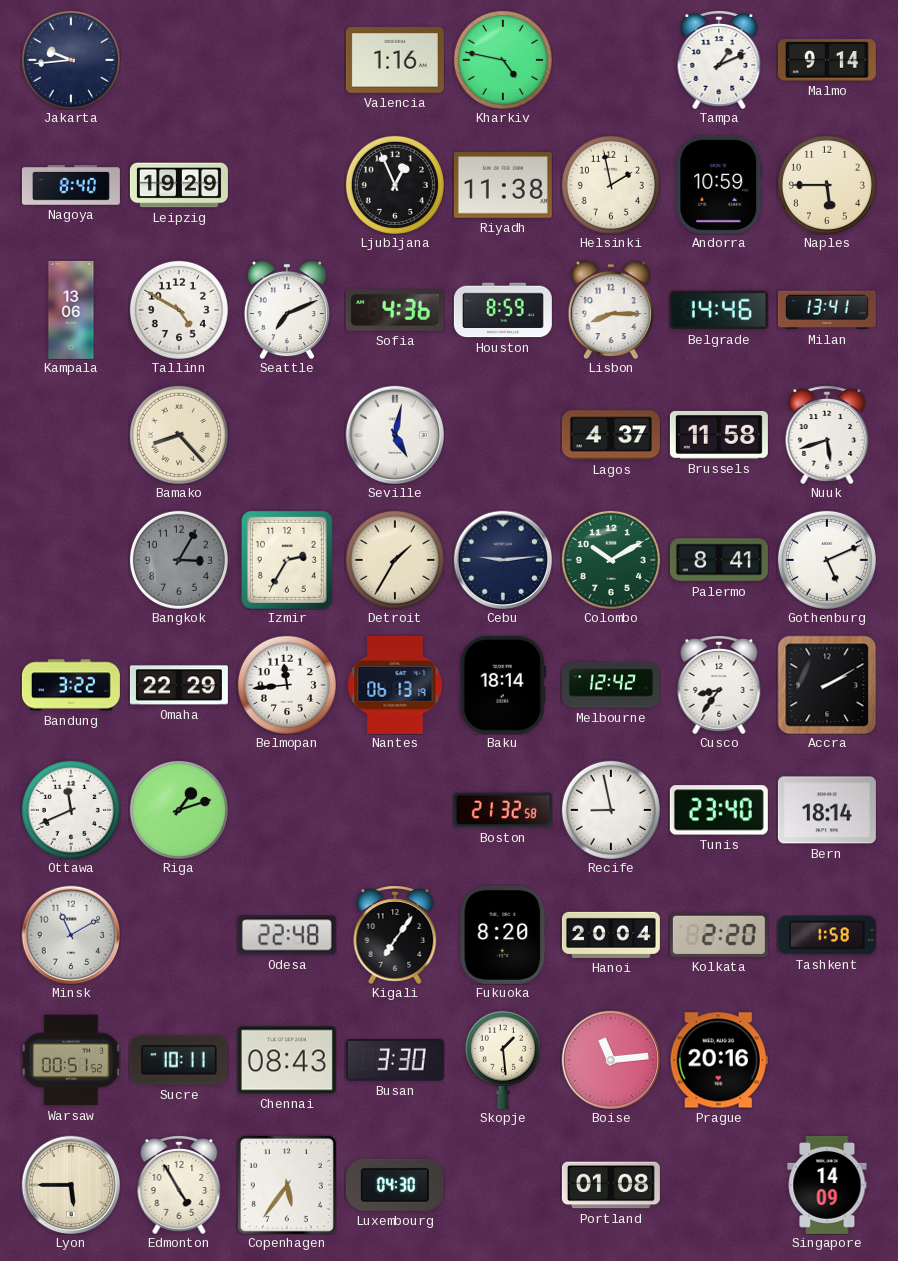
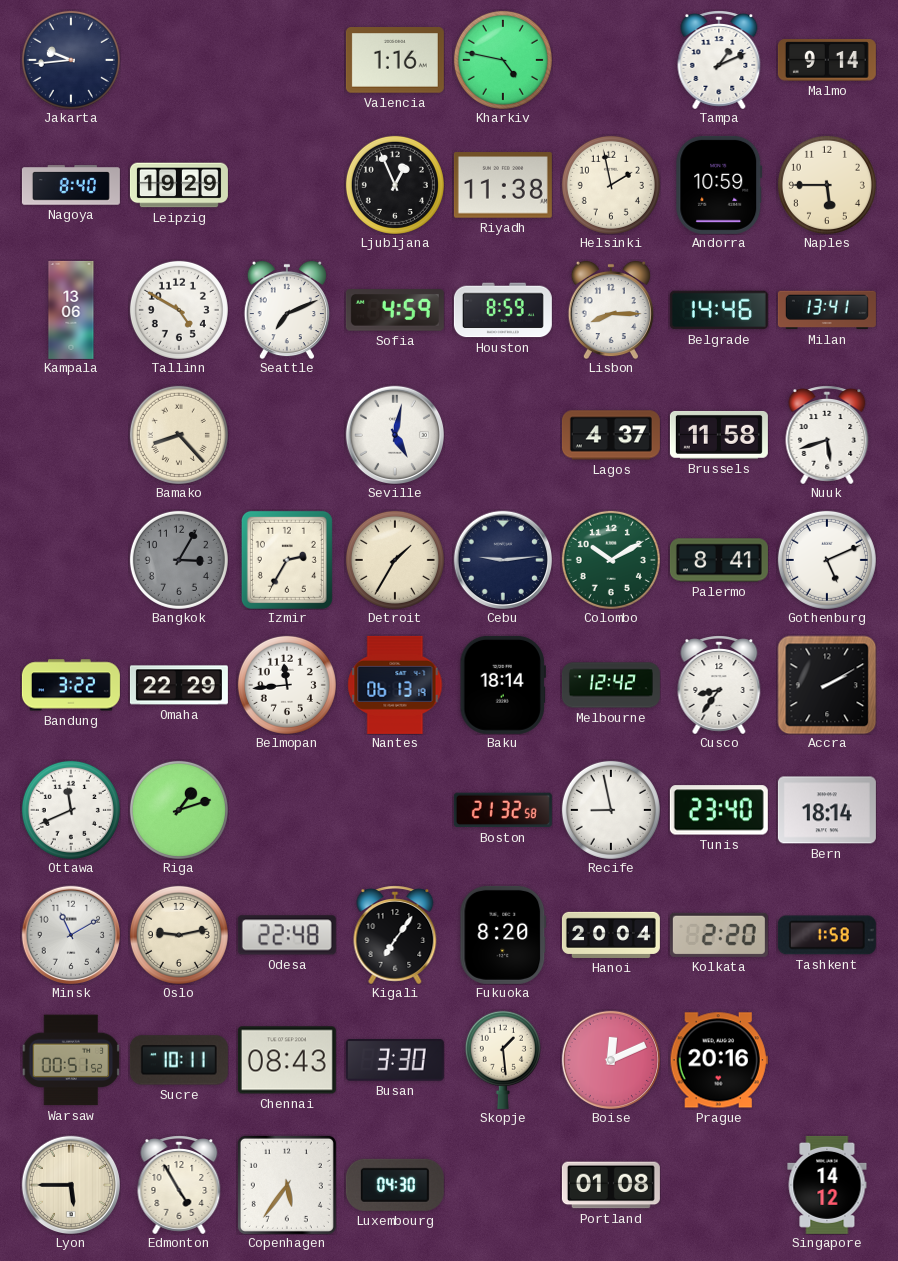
Sofia: 4:36 -> 4:59
Oslo: none -> 9:13
Boise: 11:14 -> 12:11
Singapore: 14:09 -> 14:12
